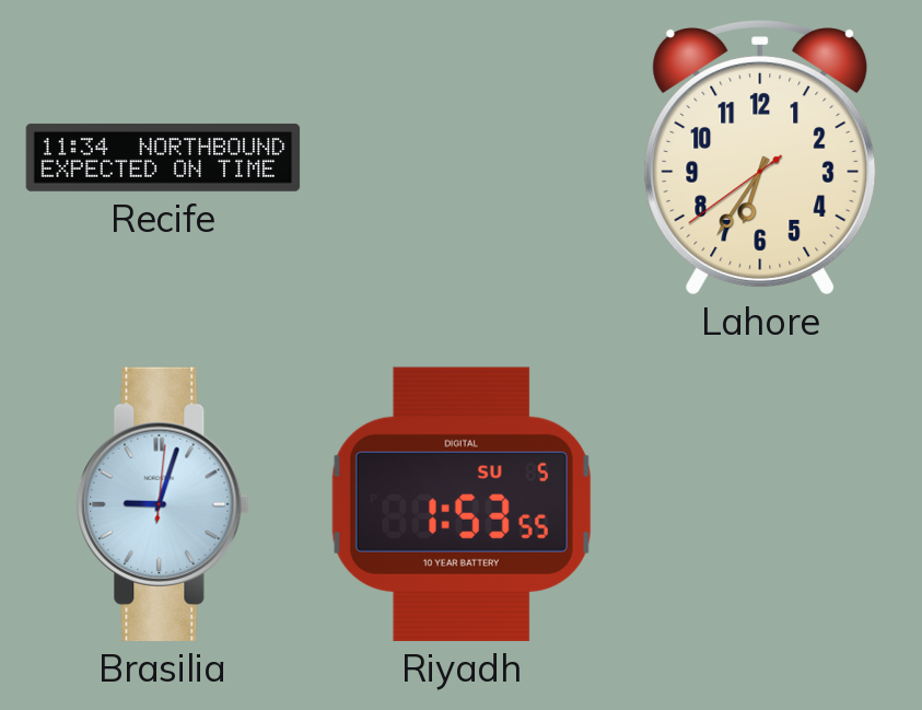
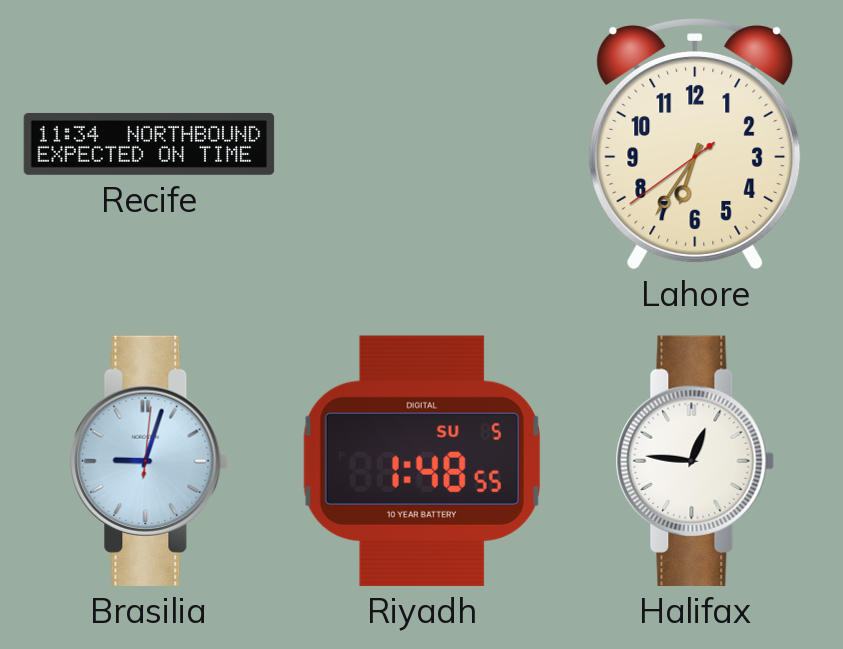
Riyadh: 1:53 -> 1:48
Halifax: none -> 12:46
